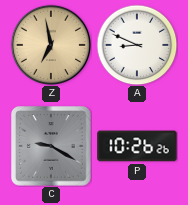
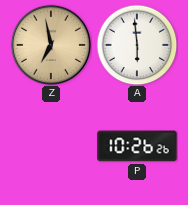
A: 8:49 -> 5:59
C: 9:20 -> none
